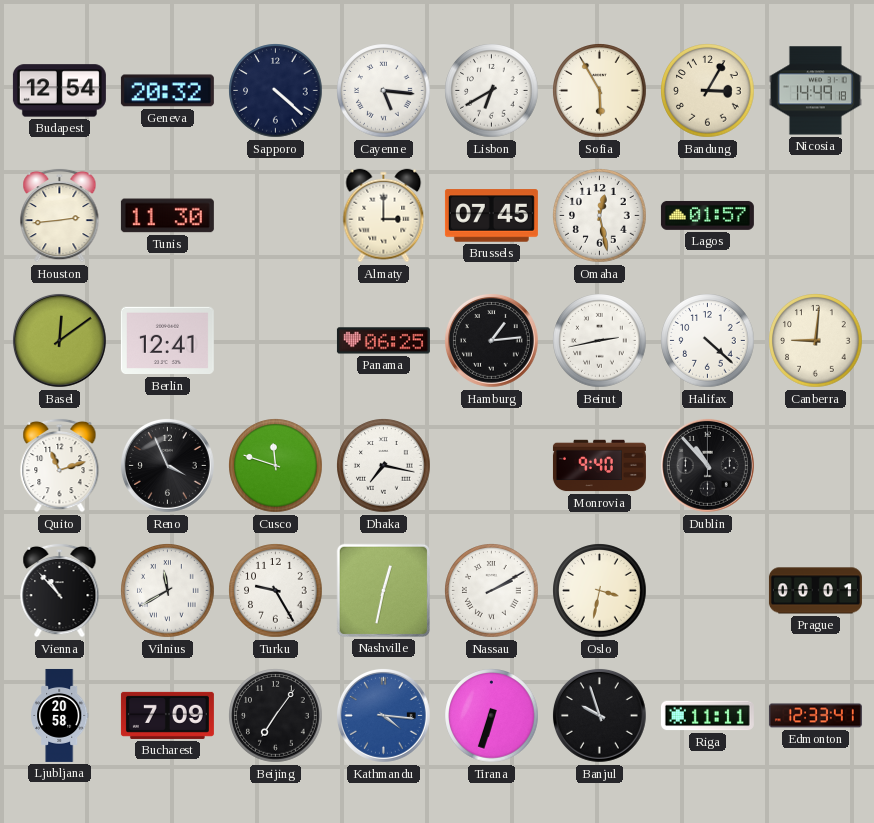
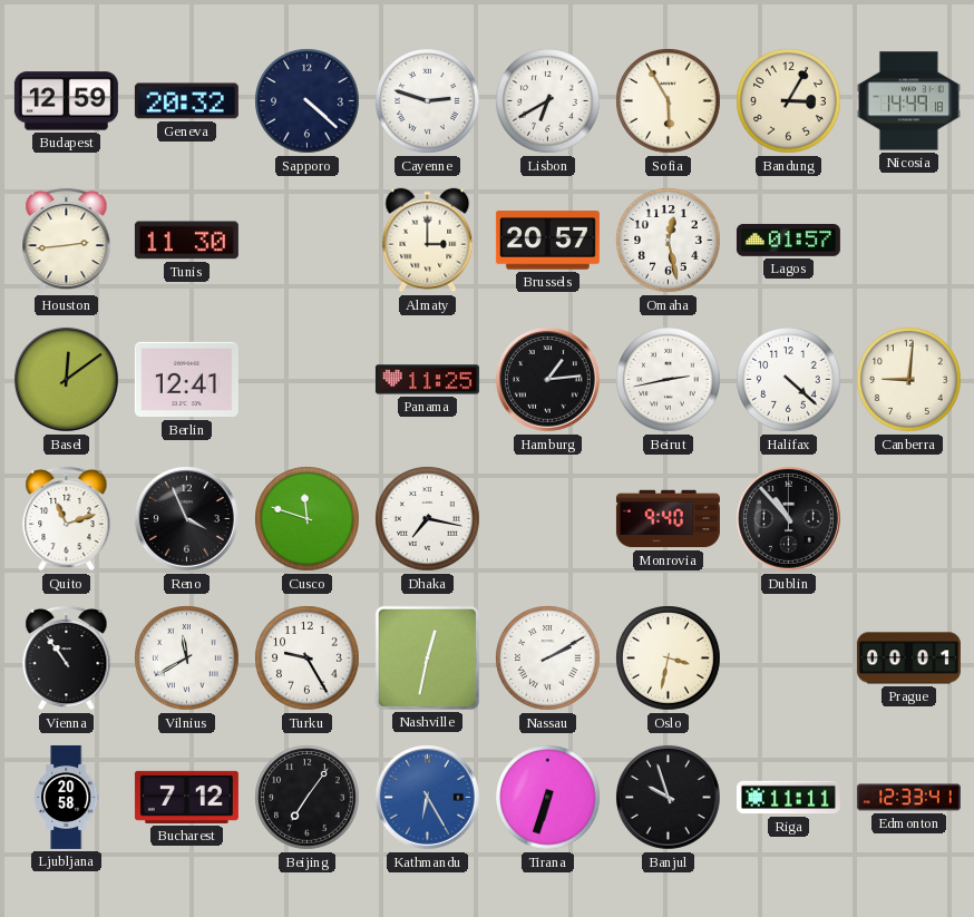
Budapest: 12:54 -> 12:59
Cayenne: 5:16 -> 2:48
Brussels: 07:45 -> 20:57
Panama: 06:25 -> 11:25
Vienna: 10:53 -> 10:54
Bucharest: 7:09 -> 7:12
Kathmandu: 4:16 -> 6:25
